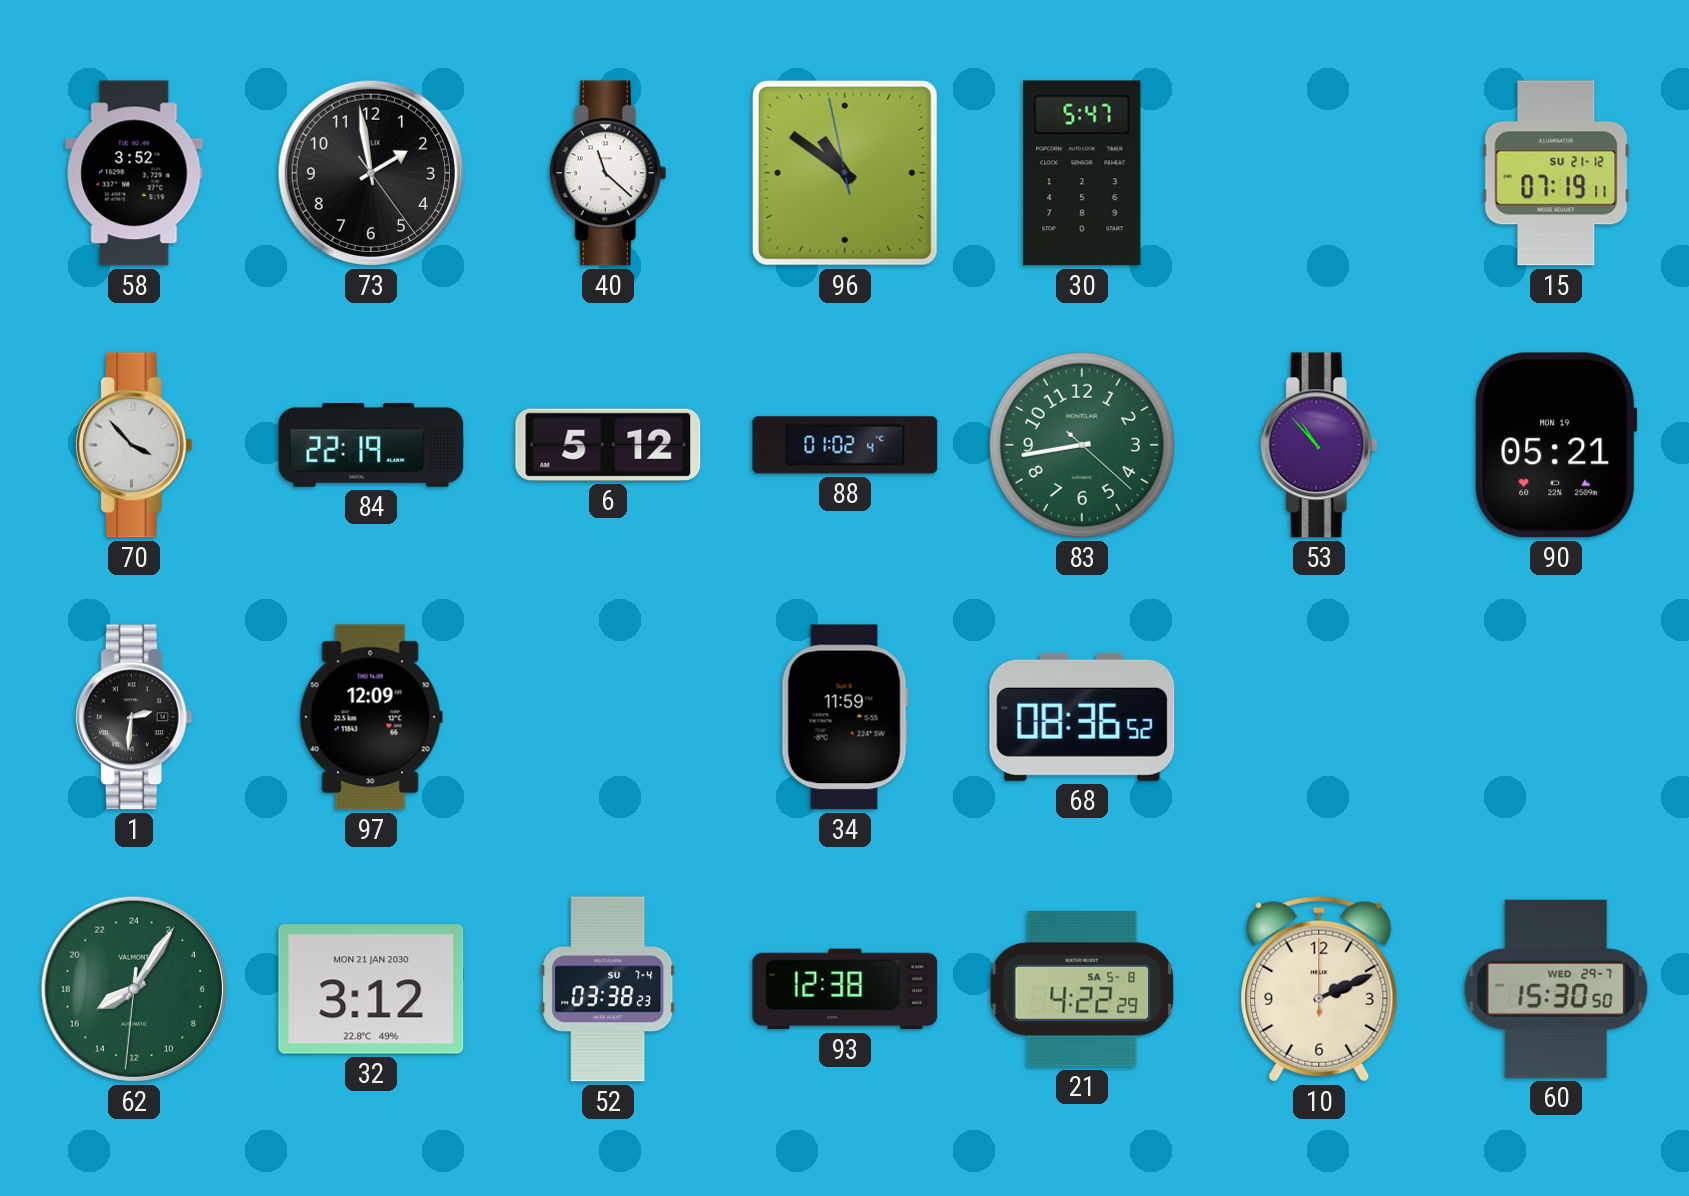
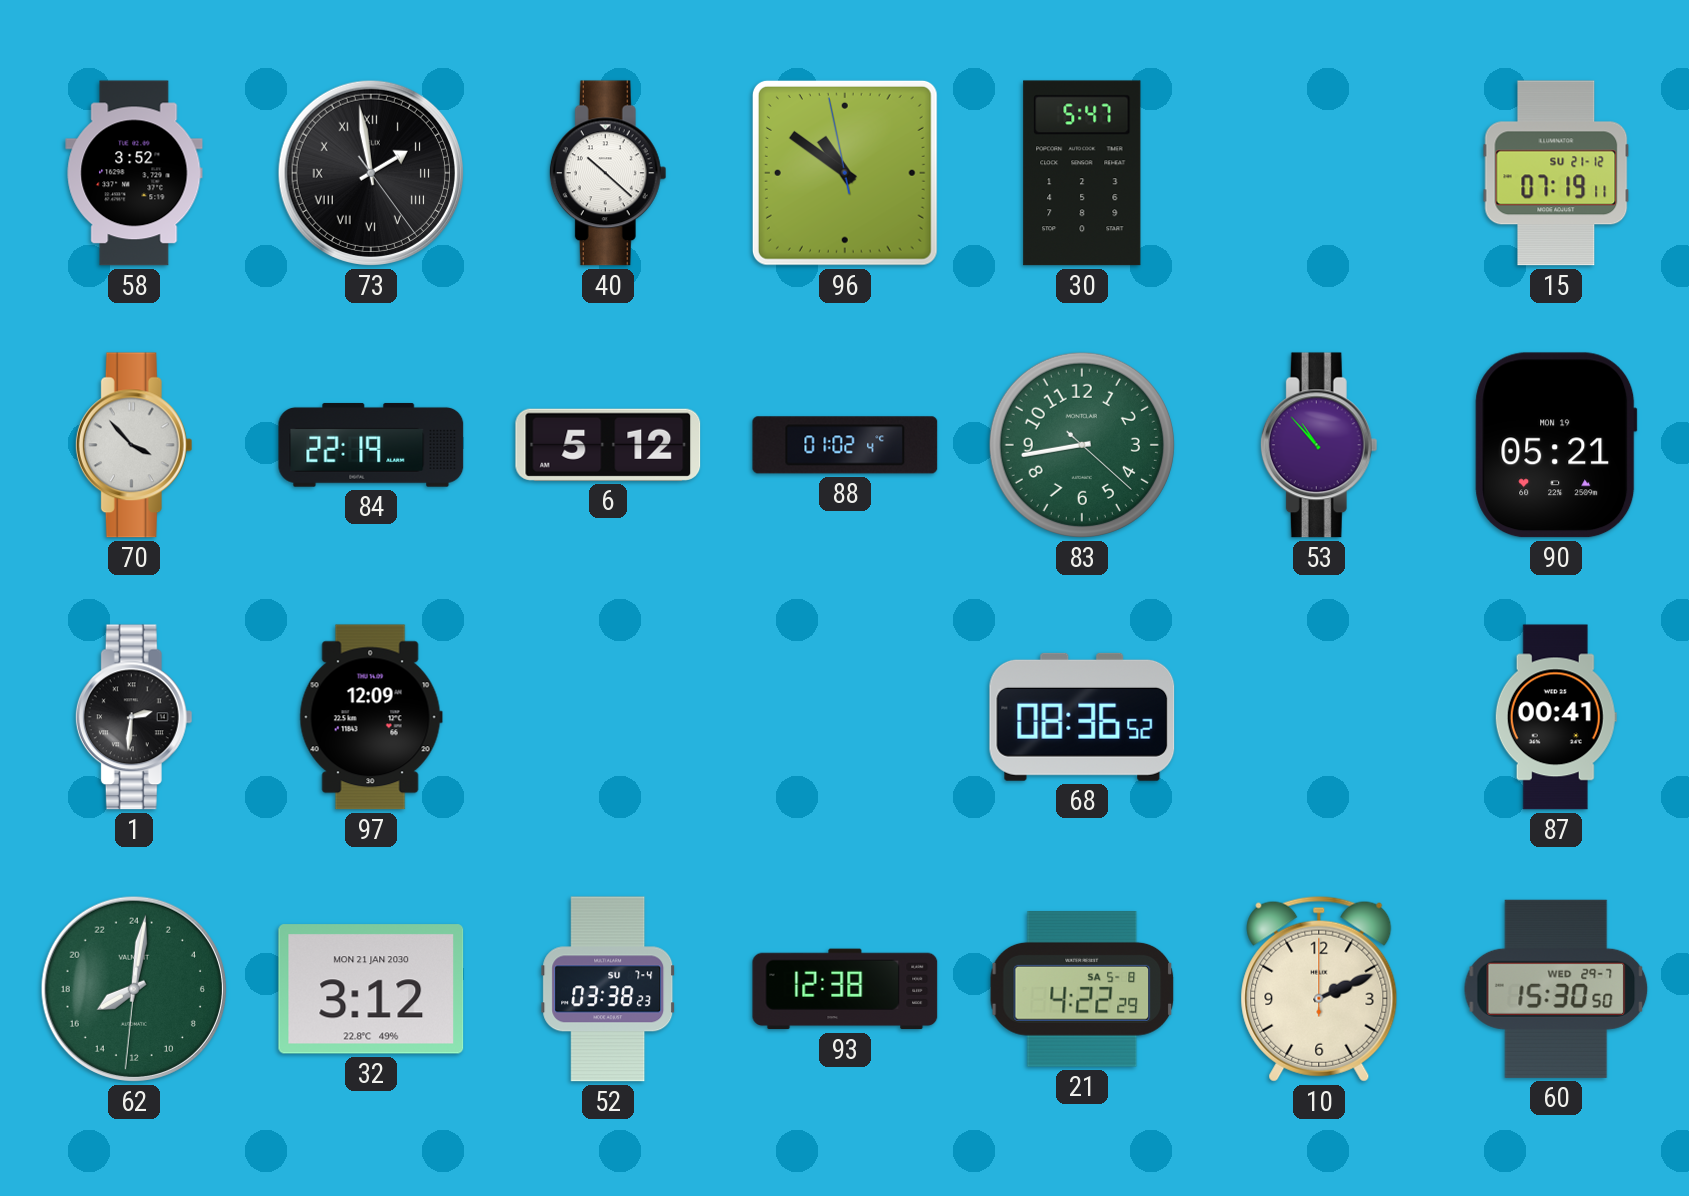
73 numerals: Arabic -> Roman
40: 11:22 -> 10:22
34: 11:59 -> none
87: none -> 00:41
62: 16:05 -> 16:01
